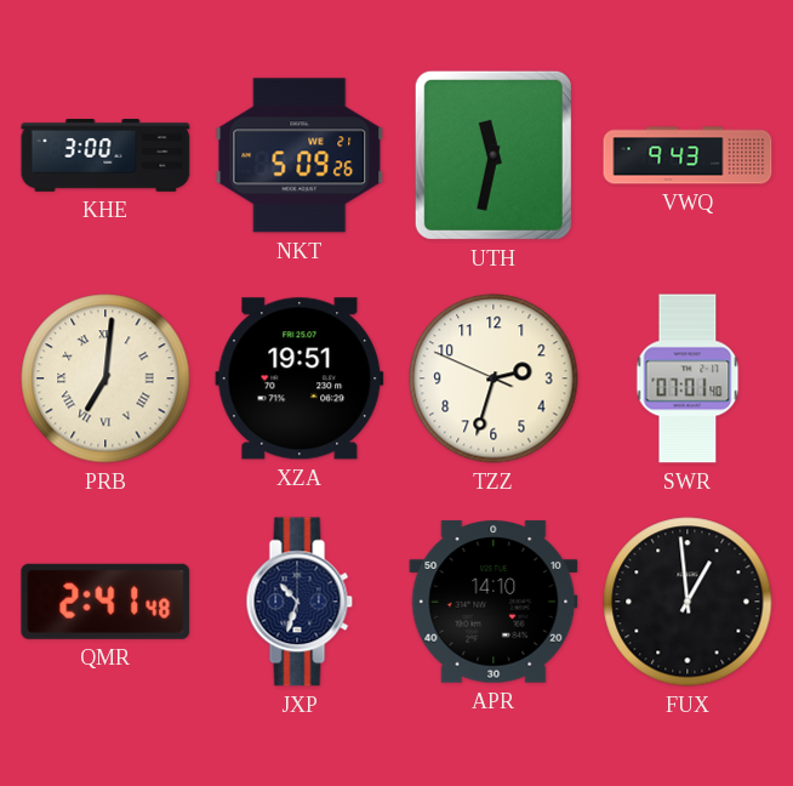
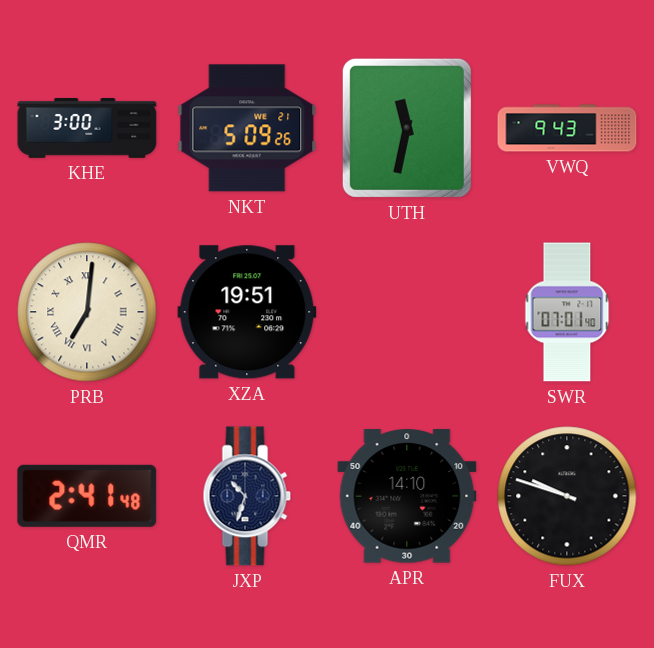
TZZ: 2:32 -> none
FUX: 12:59 -> 9:48
